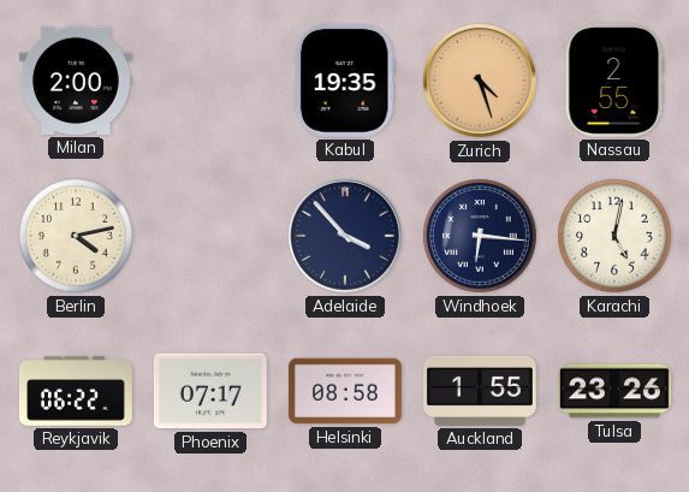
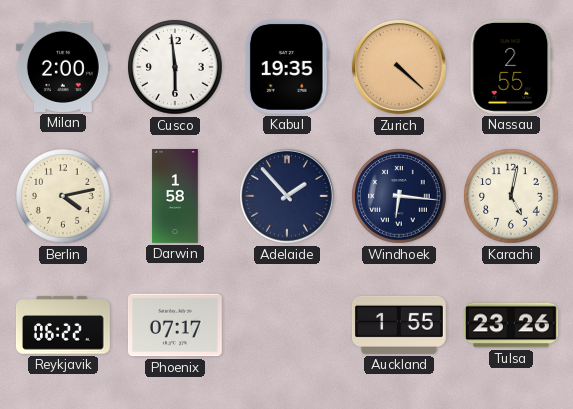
Cusco: none -> 5:59
Zurich: 4:27 -> 4:22
Darwin: none -> 1:58
Adelaide: 3:53 -> 1:53
Helsinki: 08:58 -> none
